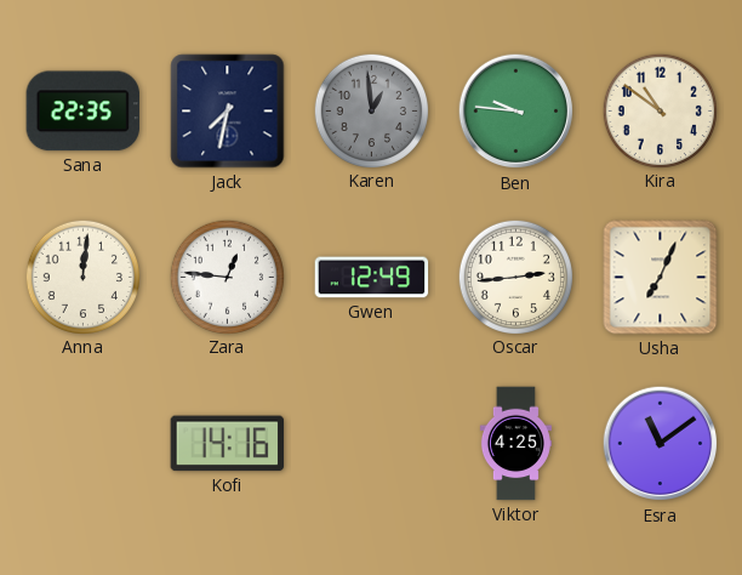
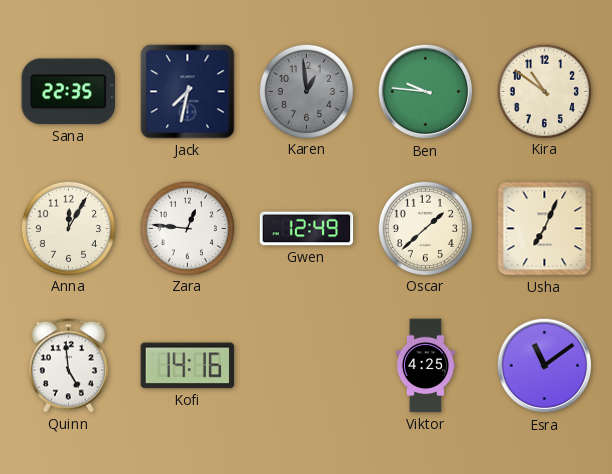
Anna: 12:01 -> 12:05
Oscar: 2:44 -> 1:38
Quinn: none -> 4:59
